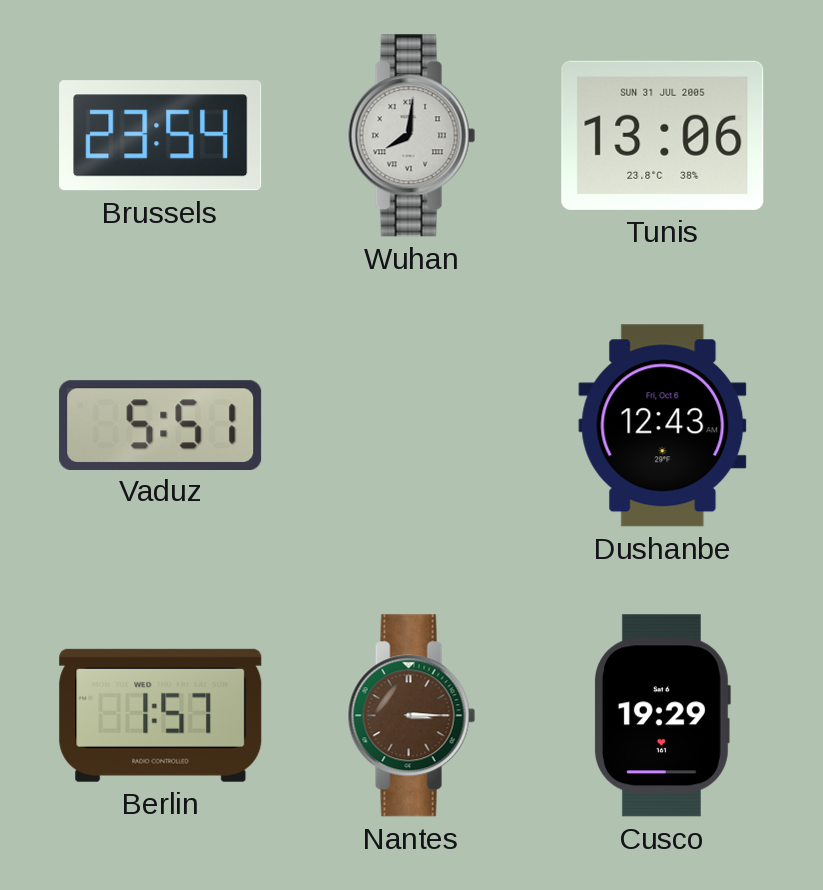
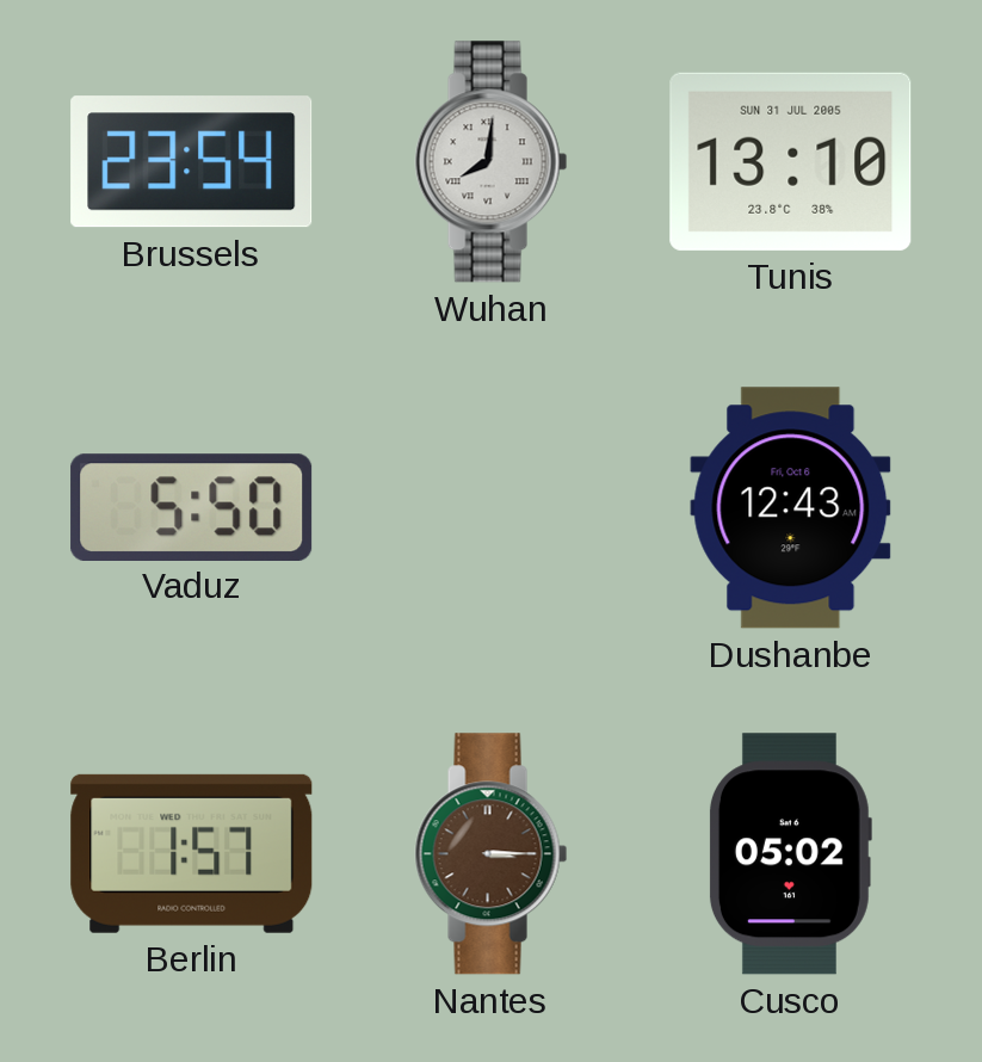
Tunis: 13:06 -> 13:10
Vaduz: 5:51 -> 5:50
Cusco: 19:29 -> 05:02
